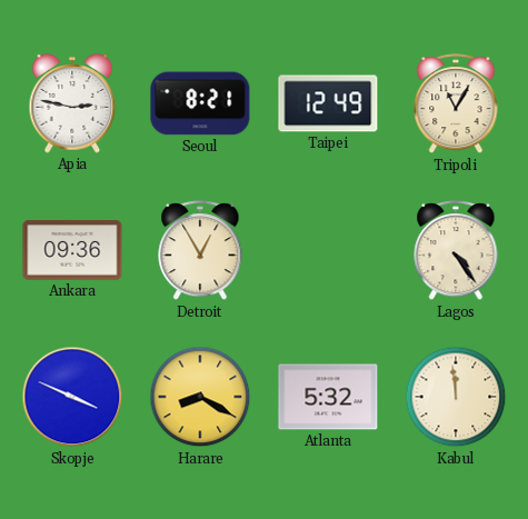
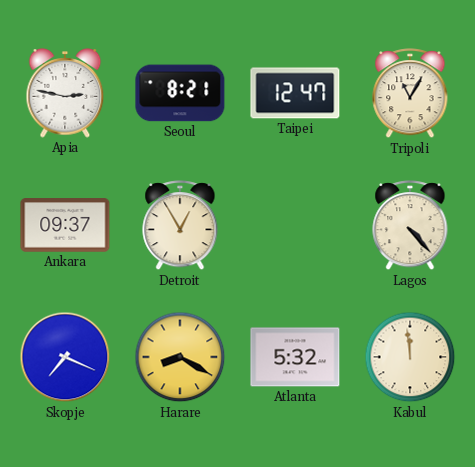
Taipei: 12:49 -> 12:47
Ankara: 09:36 -> 09:37
Lagos: 4:24 -> 4:23
Skopje: 3:49 -> 7:19
